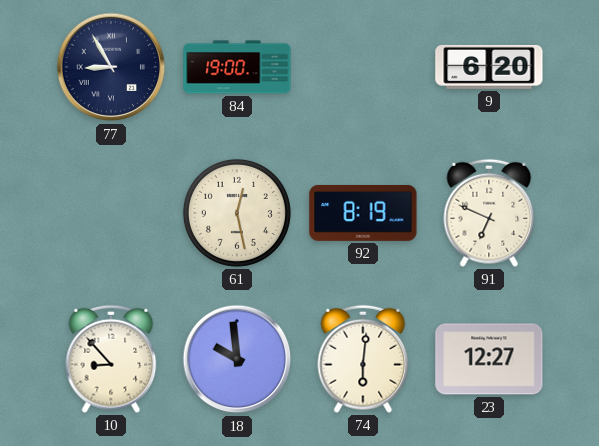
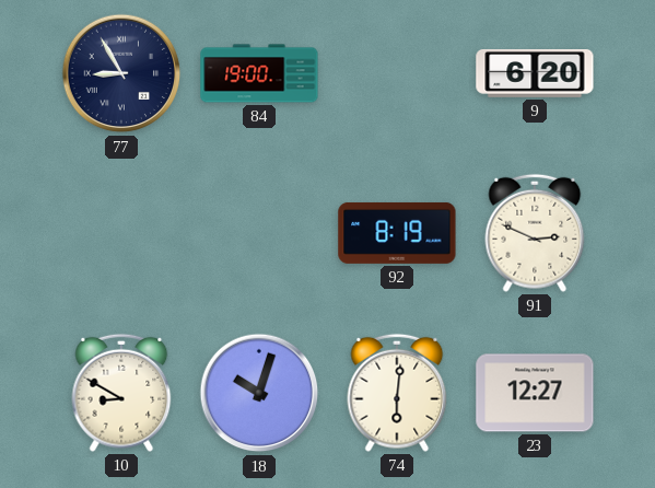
61: 12:28 -> none
91: 6:49 -> 2:49
10: 8:53 -> 8:50
18: 9:59 -> 10:03
